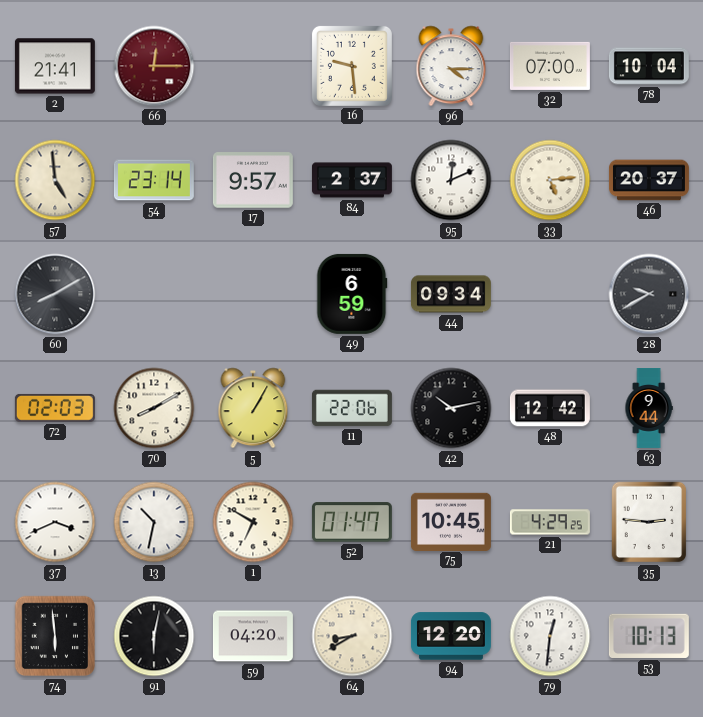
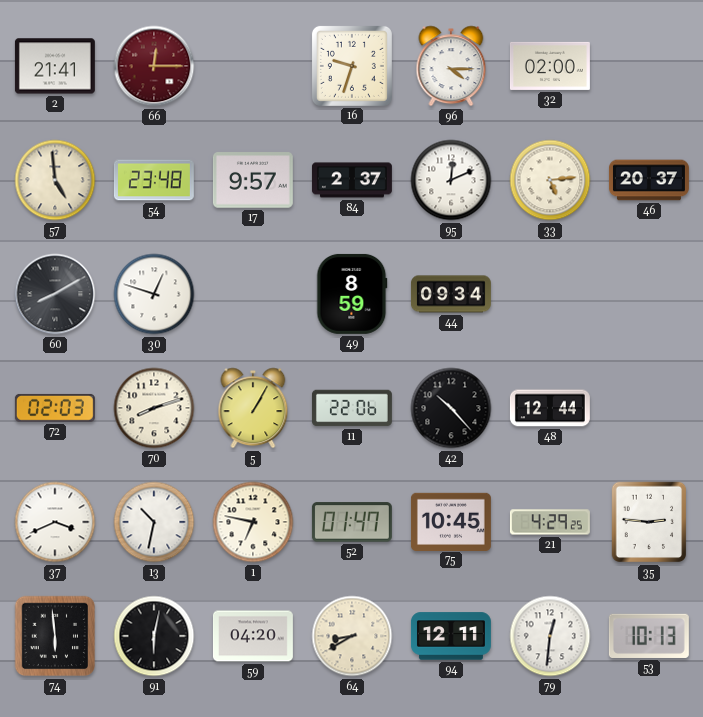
16: 9:29 -> 9:33
32: 07:00 -> 02:00
78: 10:04 -> none
54: 23:14 -> 23:48
30: none -> 12:48
49: 6:59 -> 8:59
28: 9:40 -> none
70: 8:10 -> 8:12
42: 10:13 -> 10:23
48: 12:42 -> 12:44
63: 9:44 -> none
1: 6:50 -> 6:47
94: 12:20 -> 12:11
